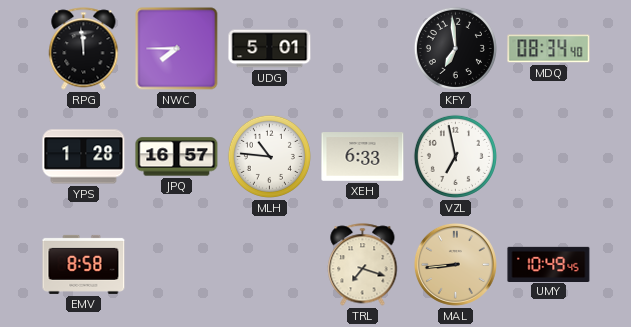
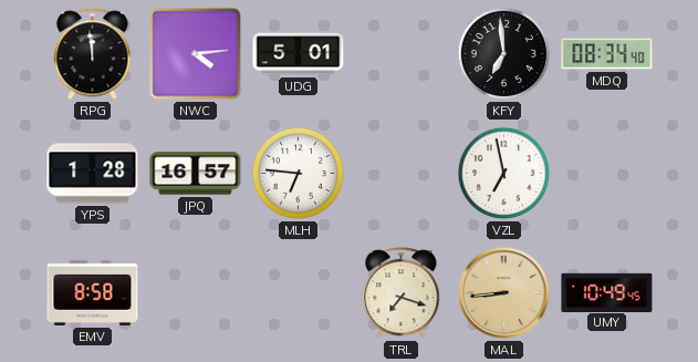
NWC: 7:45 -> 4:14
MLH: 10:46 -> 6:46
XEH: 6:33 -> none
